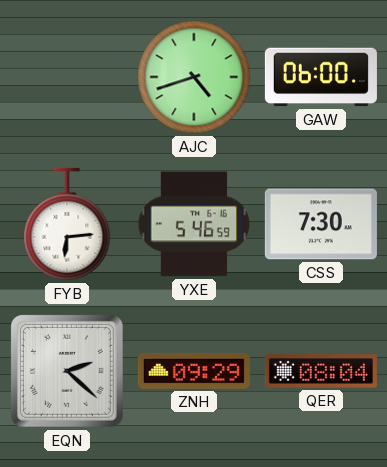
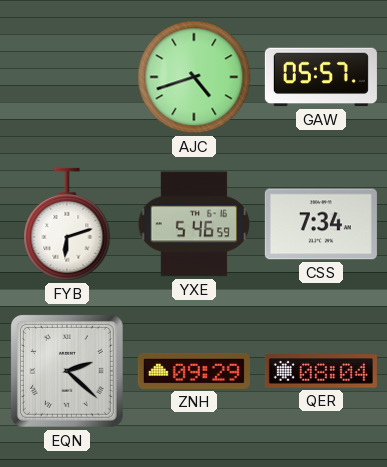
GAW: 06:00 -> 05:57
FYB: 6:14 -> 6:12
CSS: 7:30 -> 7:34
